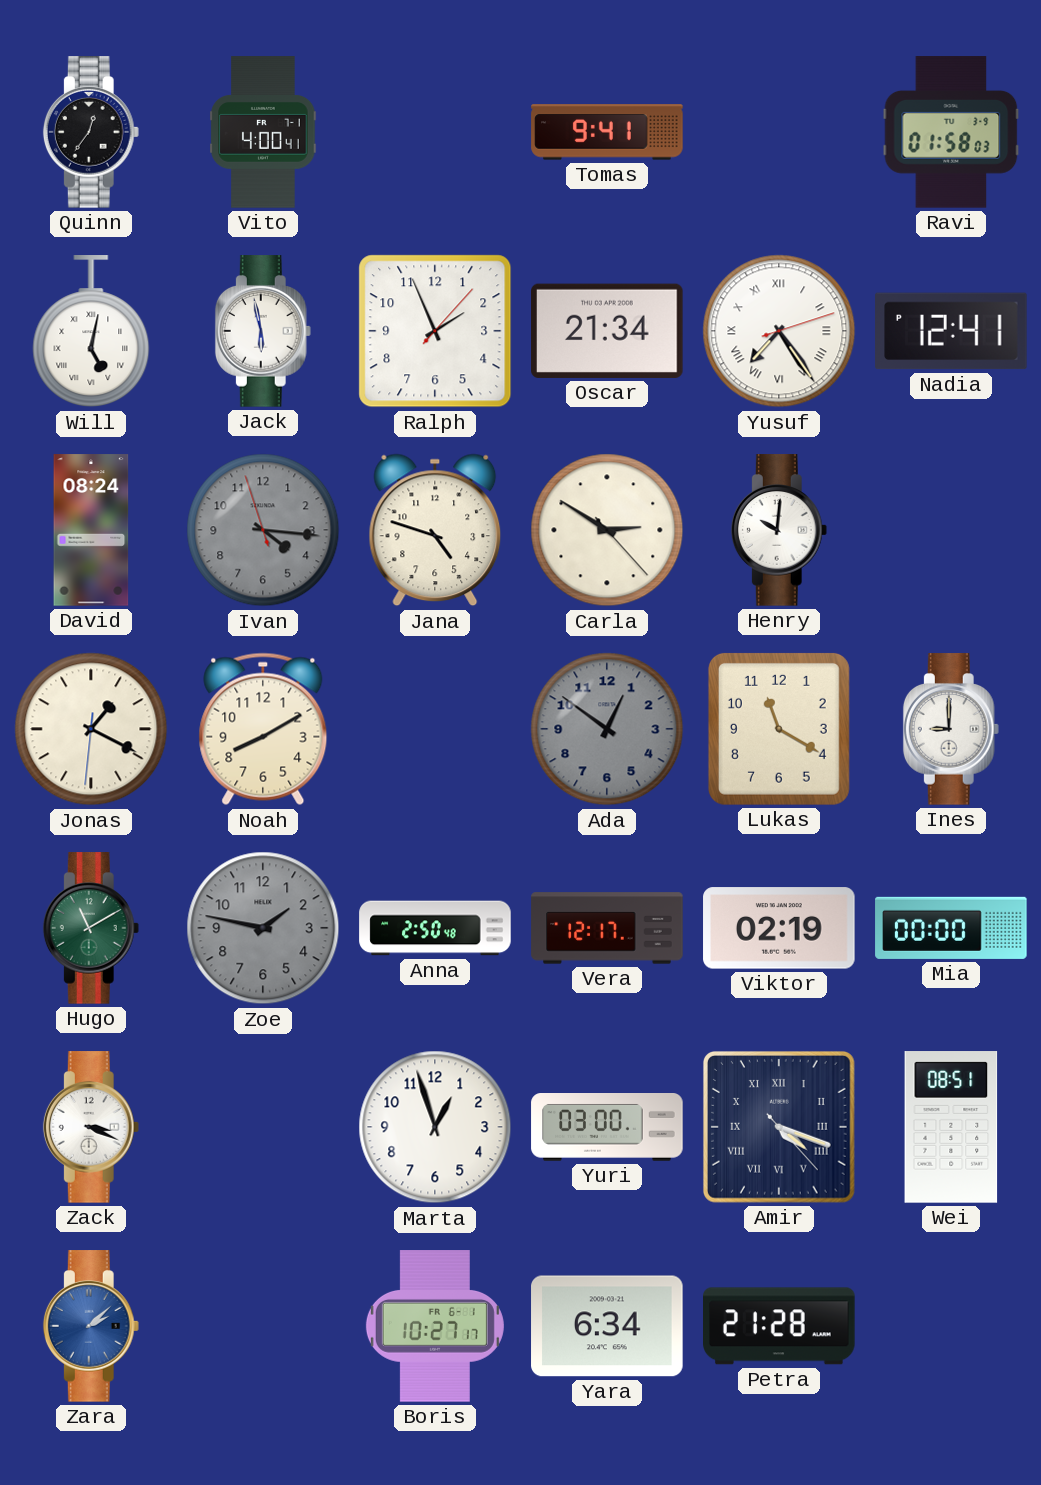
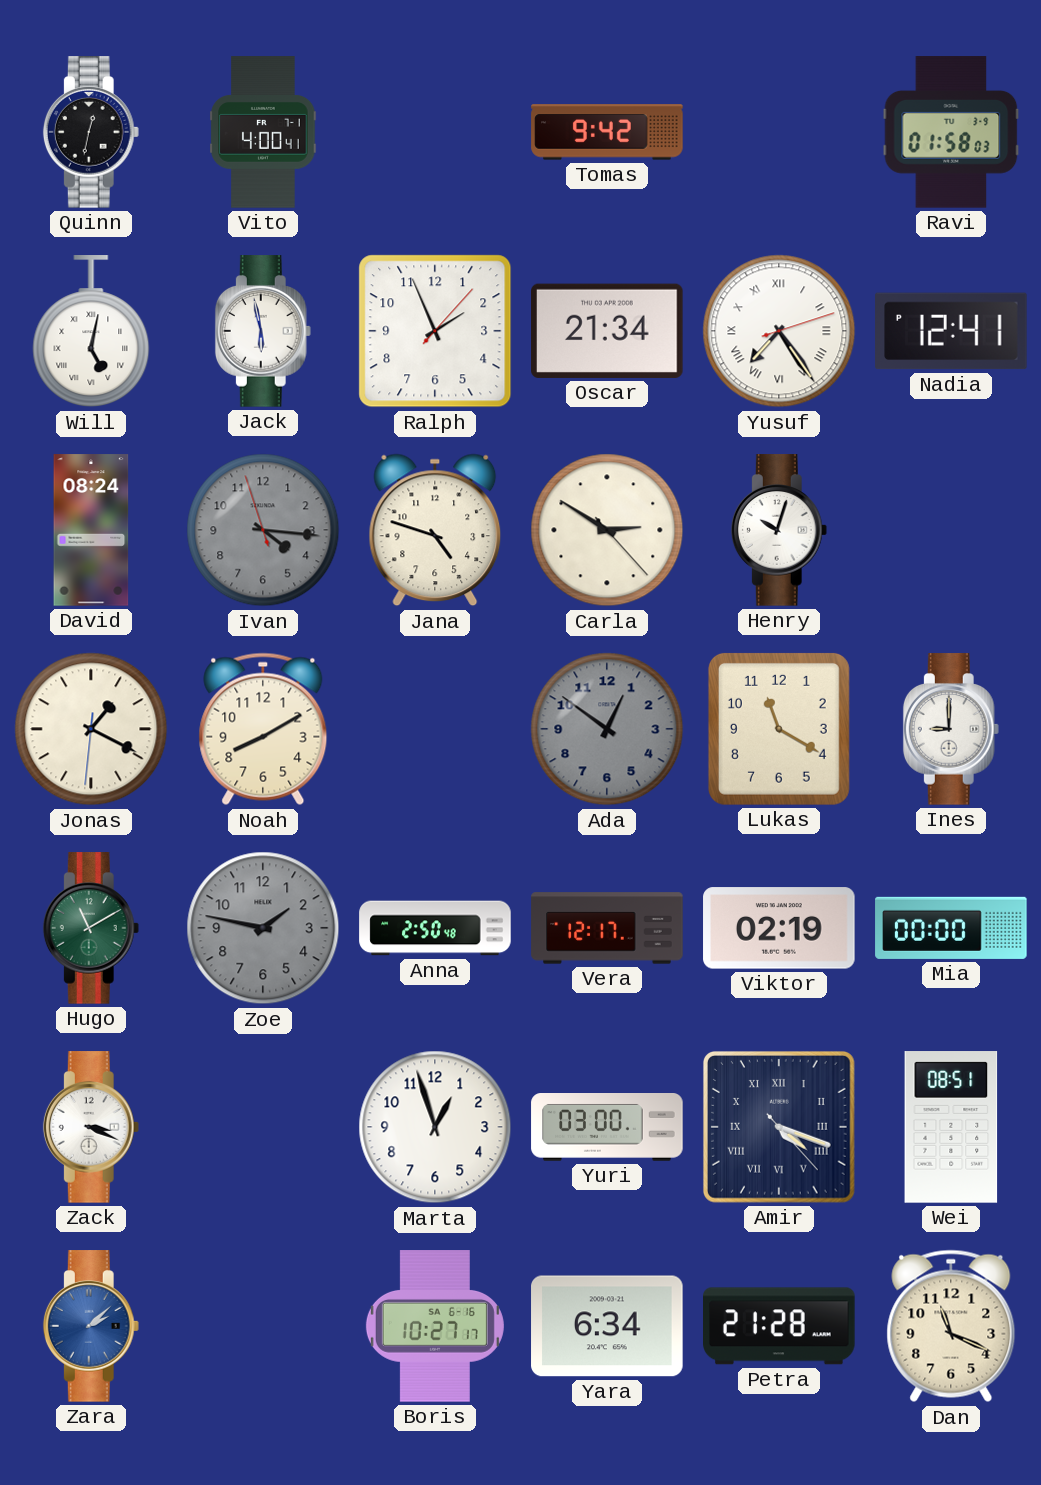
Quinn: 12:36 -> 12:32
Tomas: 9:41 -> 9:42
Henry: 10:01 -> 10:03
Boris date: FR 6-1 -> SA 6-16
Dan: none -> 11:19
